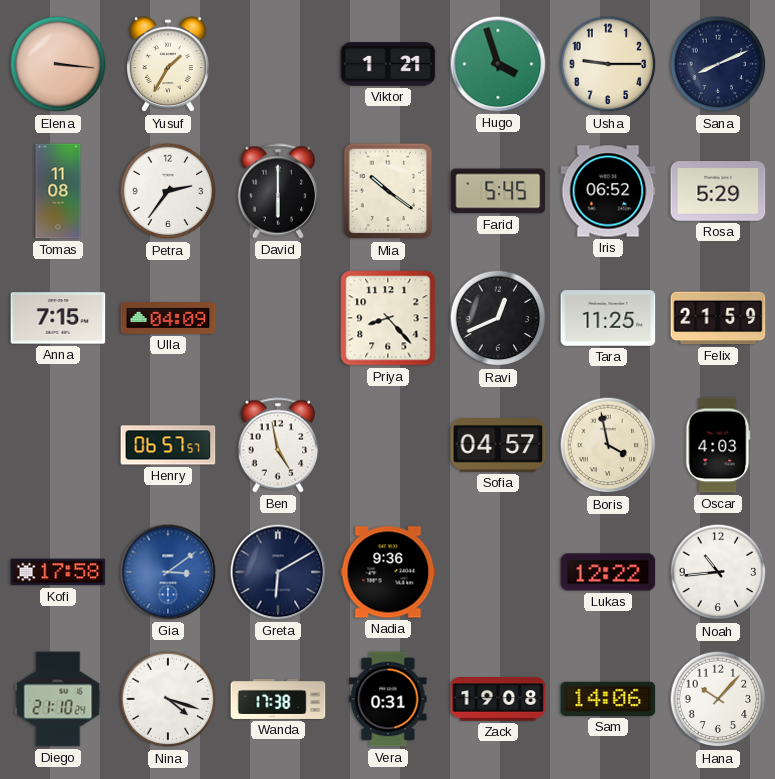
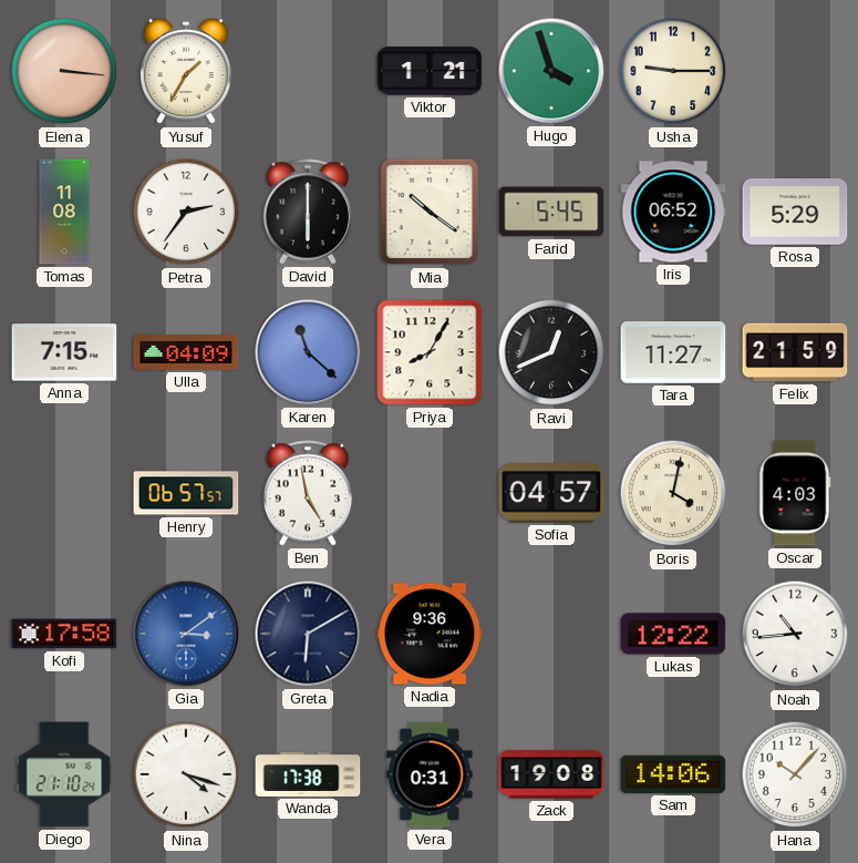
Sana: 8:11 -> none
Karen: none -> 11:22
Priya: 8:23 -> 8:05
Tara: 11:25 -> 11:27
Boris: 3:58 -> 4:02
